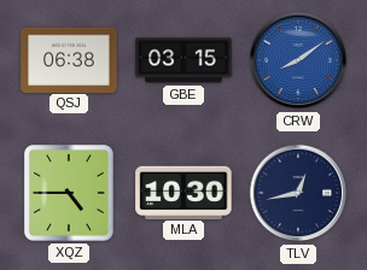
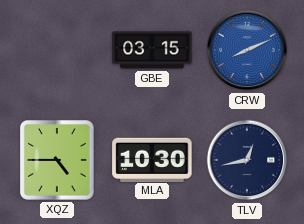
QSJ: 06:38 -> none
CRW: 8:09 -> 8:11
